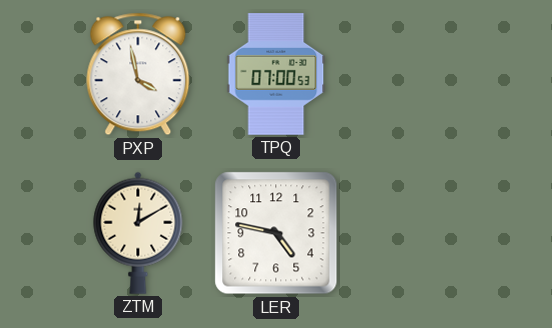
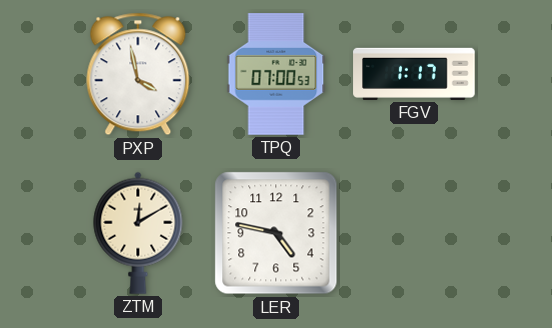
FGV: none -> 1:17
